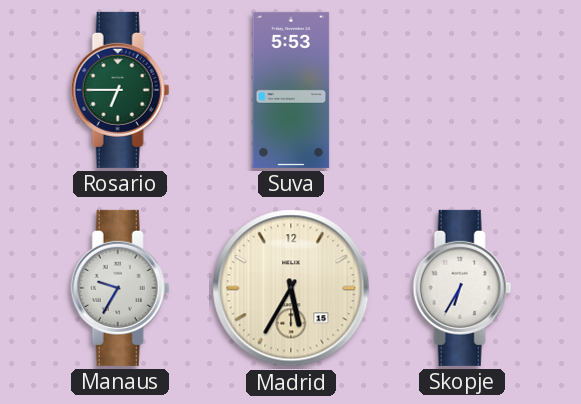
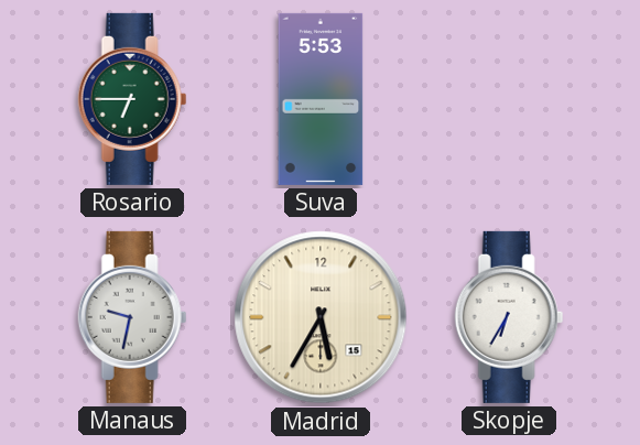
Manaus: 9:35 -> 9:32
